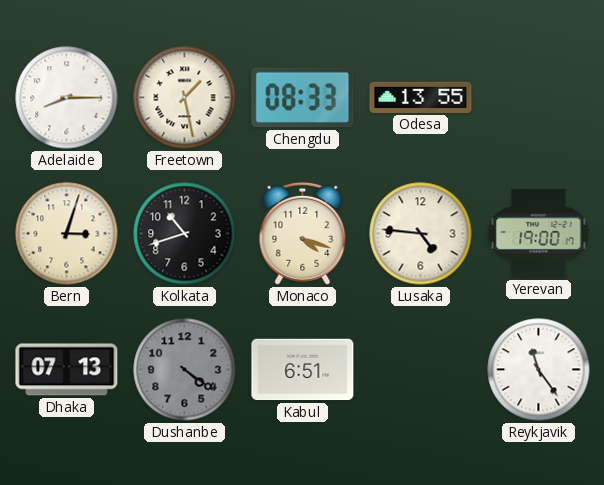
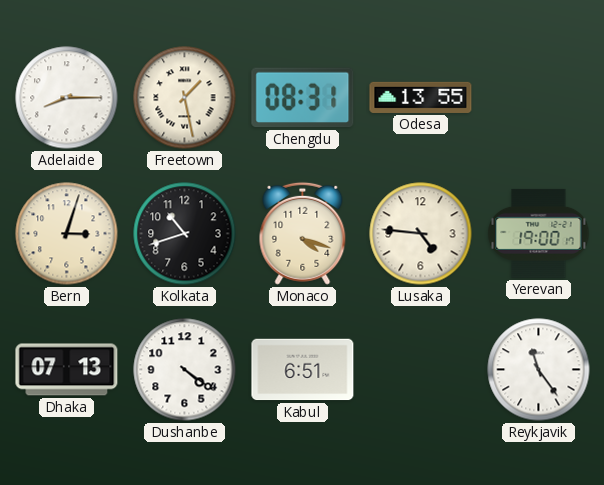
Chengdu: 08:33 -> 08:31
Dushanbe dial: grey -> white
